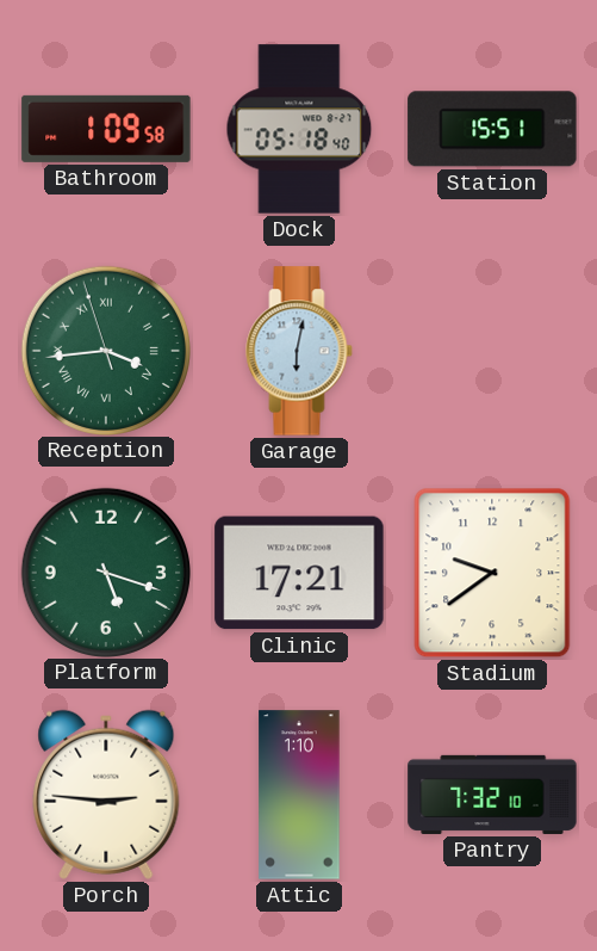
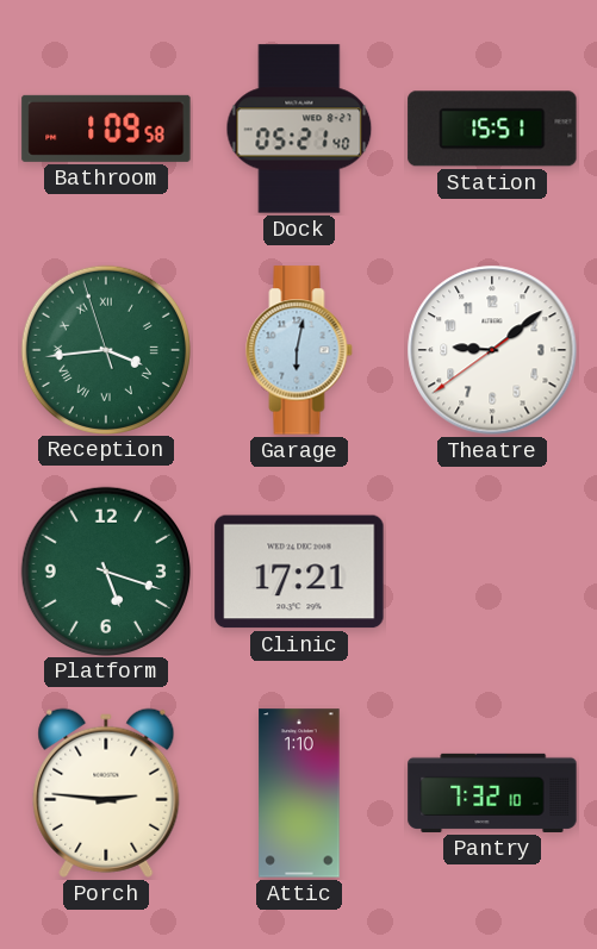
Dock: 05:18 -> 05:21
Theatre: none -> 9:08
Stadium: 9:39 -> none
